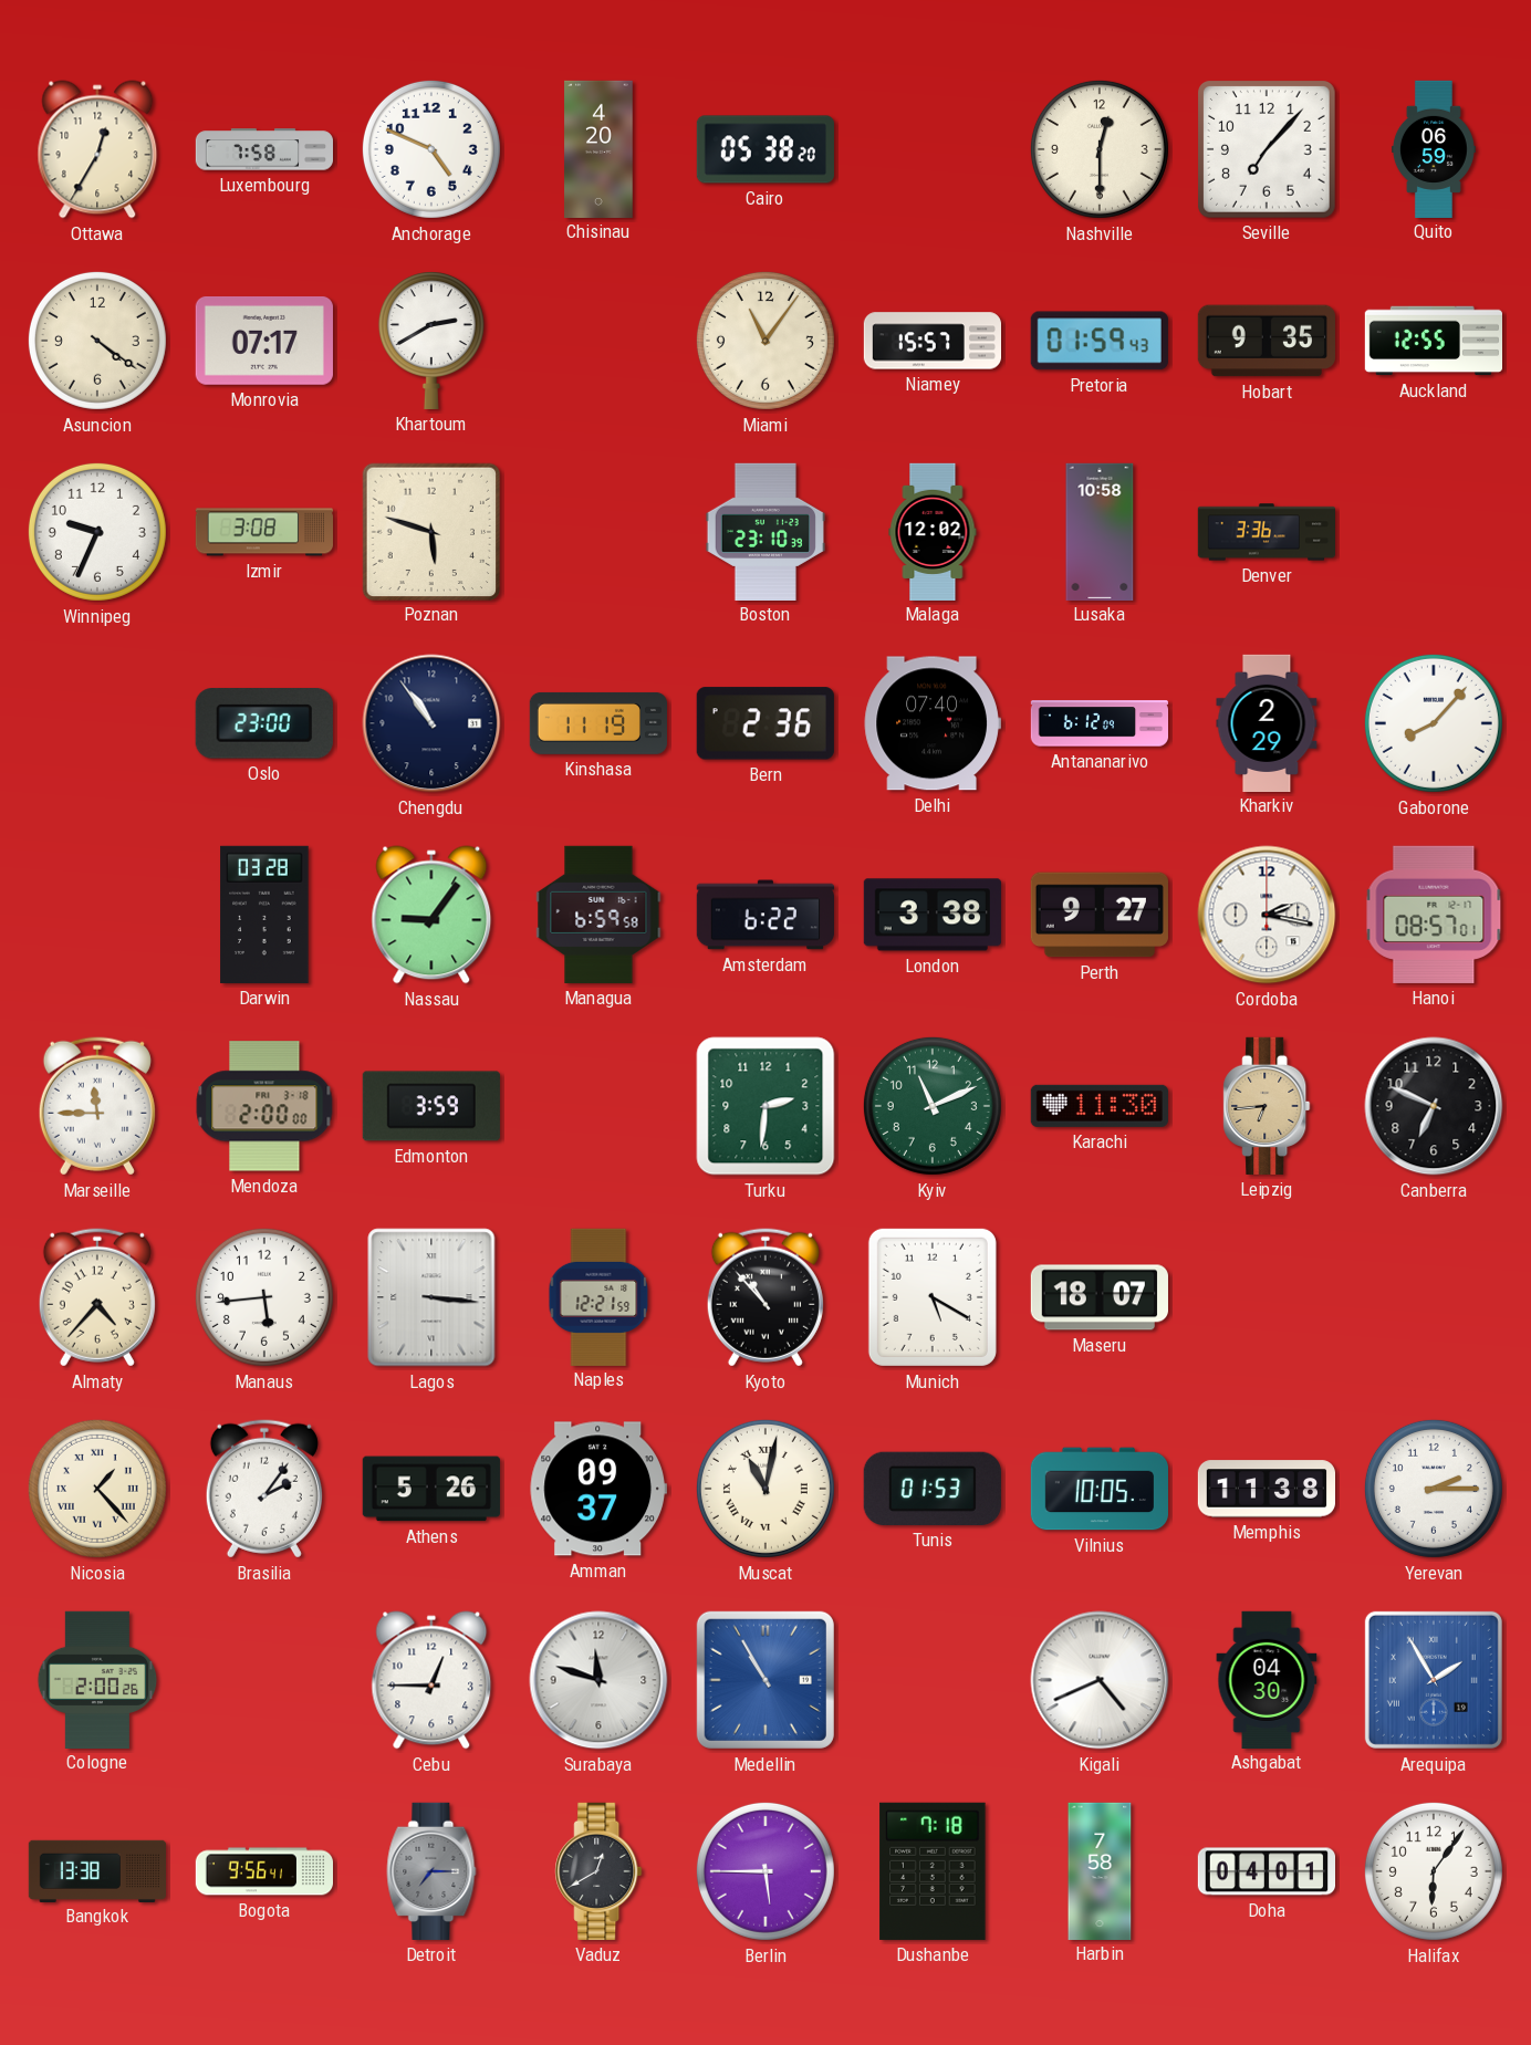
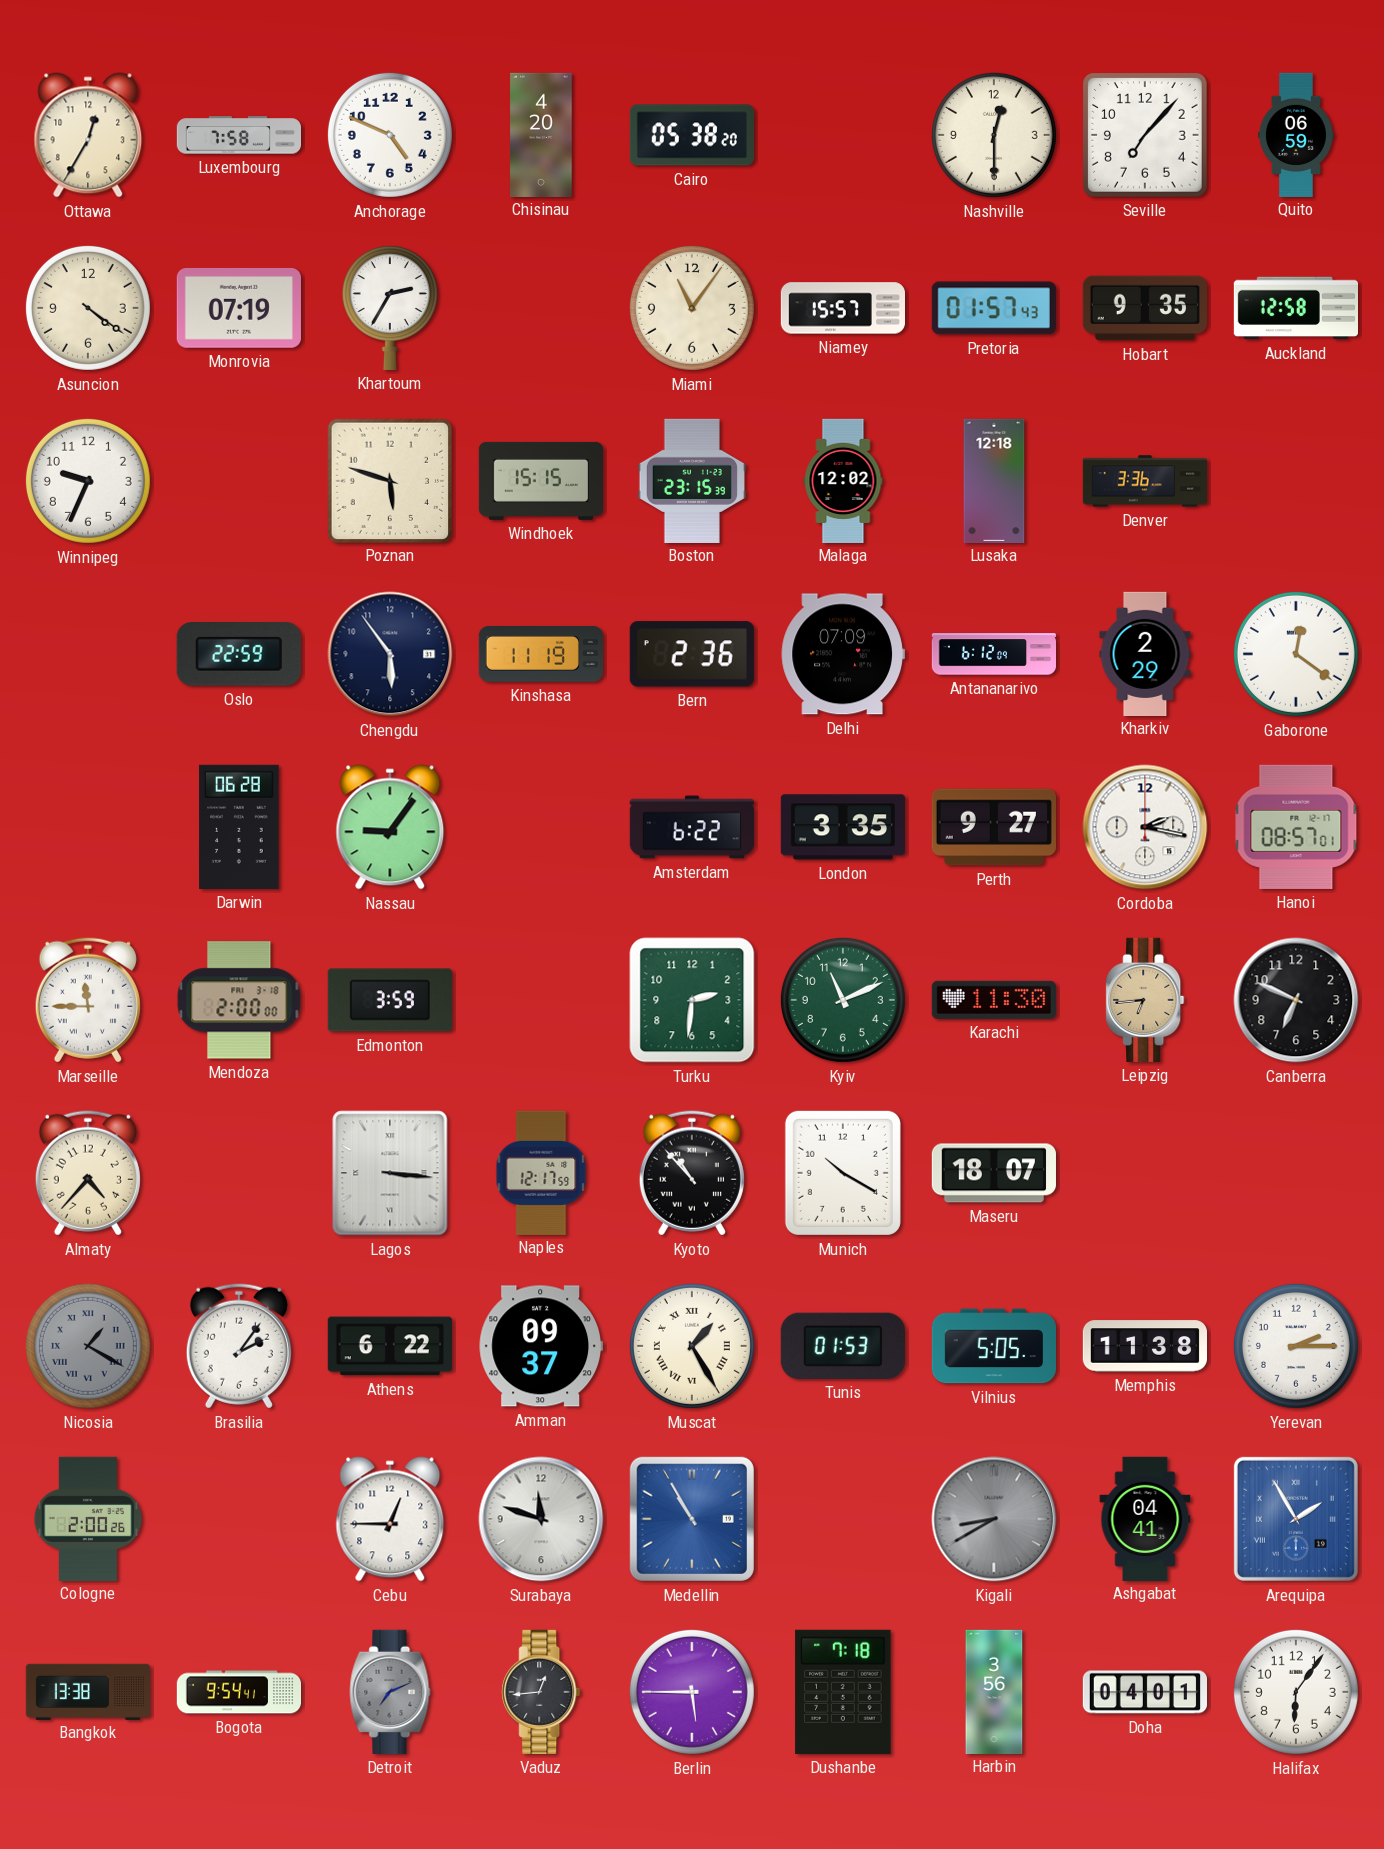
Monrovia: 07:17 -> 07:19
Khartoum: 2:40 -> 2:35
Pretoria: 01:59 -> 01:57
Auckland: 12:55 -> 12:58
Izmir: 3:08 -> none
Windhoek: none -> 15:15
Boston: 23:10 -> 23:15
Lusaka: 10:58 -> 12:18
Oslo: 23:00 -> 22:59
Chengdu: 10:54 -> 5:54
Delhi: 07:40 -> 07:09
Gaborone: 8:07 -> 12:21
Darwin: 03:28 -> 06:28
Managua: 6:59 -> none
London: 3:38 -> 3:35
Manaus: 5:44 -> none
Naples: 12:21 -> 12:17
Munich: 5:20 -> 10:20
Nicosia: 1:23 -> 1:20
Nicosia dial: cream -> grey
Athens: 5:26 -> 6:22
Muscat: 11:02 -> 1:25
Vilnius: 10:05 -> 5:05
Kigali: 4:41 -> 8:40
Kigali dial: white -> grey
Ashgabat: 04:30 -> 04:41
Bogota: 9:56 -> 9:54
Detroit: 7:15 -> 7:11
Vaduz: 12:40 -> 12:44
Harbin: 7:58 -> 3:56
